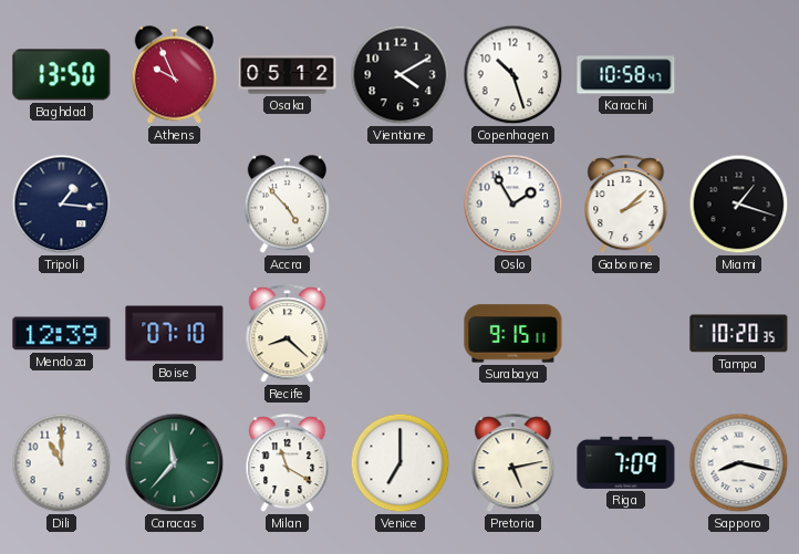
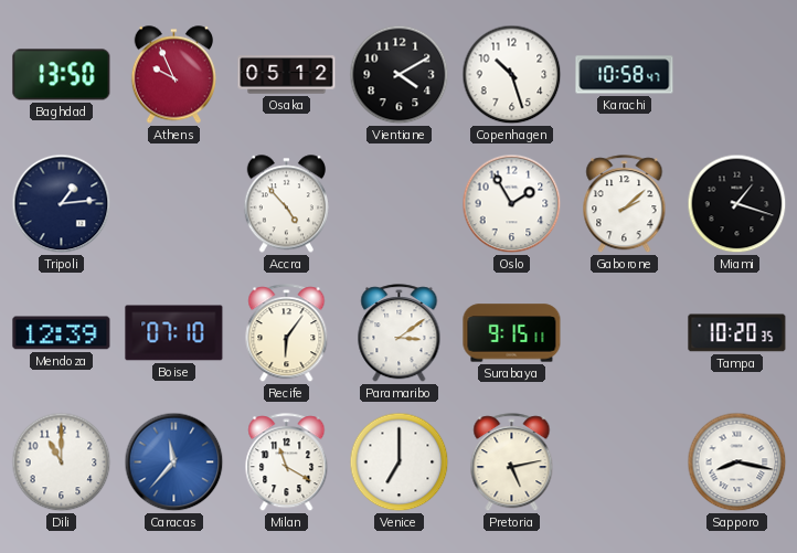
Tripoli: 1:16 -> 1:14
Recife: 8:22 -> 6:06
Paramaribo: none -> 3:09
Caracas dial: green -> blue
Riga: 7:09 -> none
